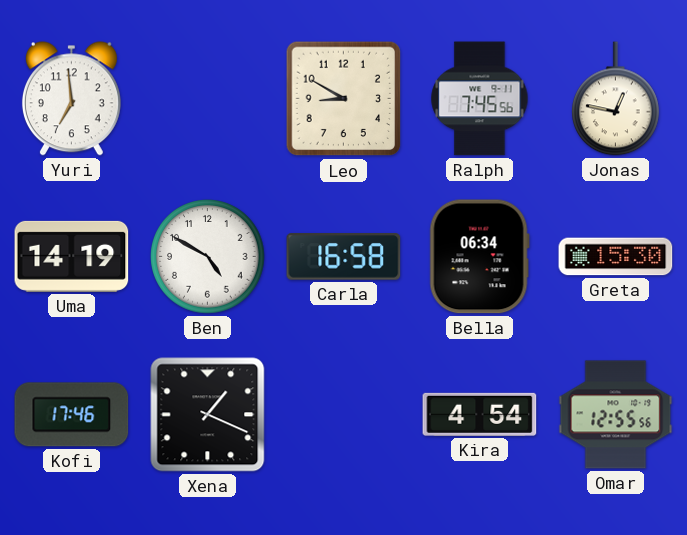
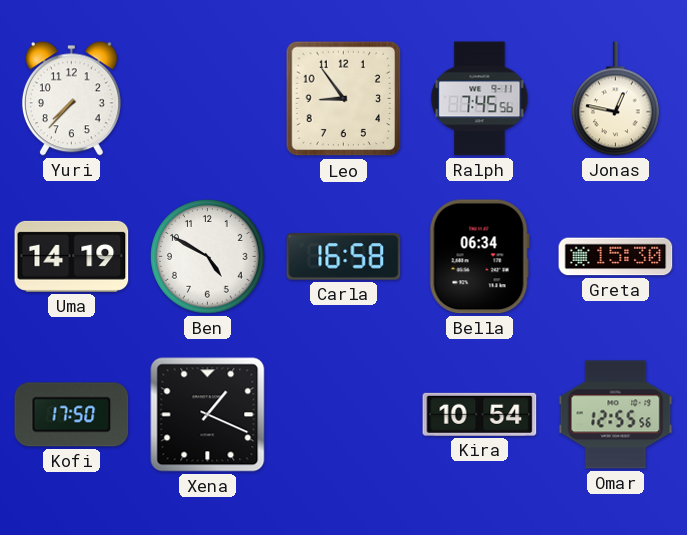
Yuri: 6:59 -> 7:37
Leo: 8:50 -> 8:54
Kofi: 17:46 -> 17:50
Kira: 4:54 -> 10:54
